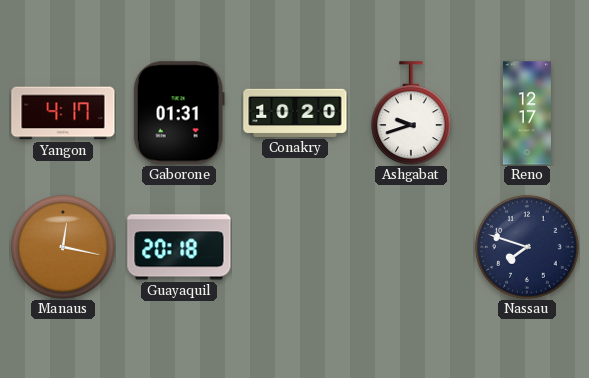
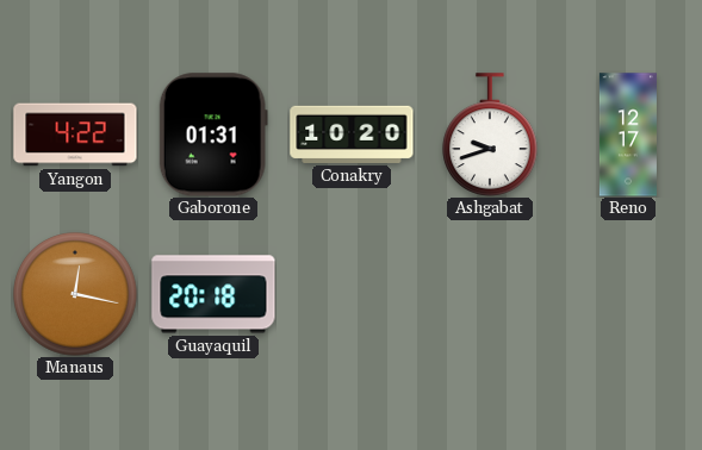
Yangon: 4:17 -> 4:22
Nassau: 7:48 -> none
